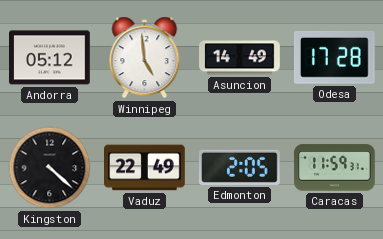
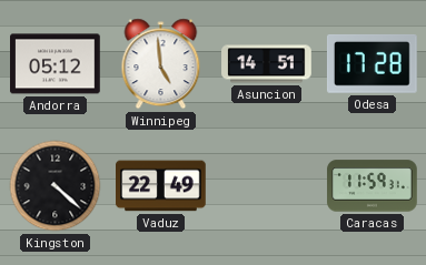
Asuncion: 14:49 -> 14:51
Edmonton: 2:05 -> none
